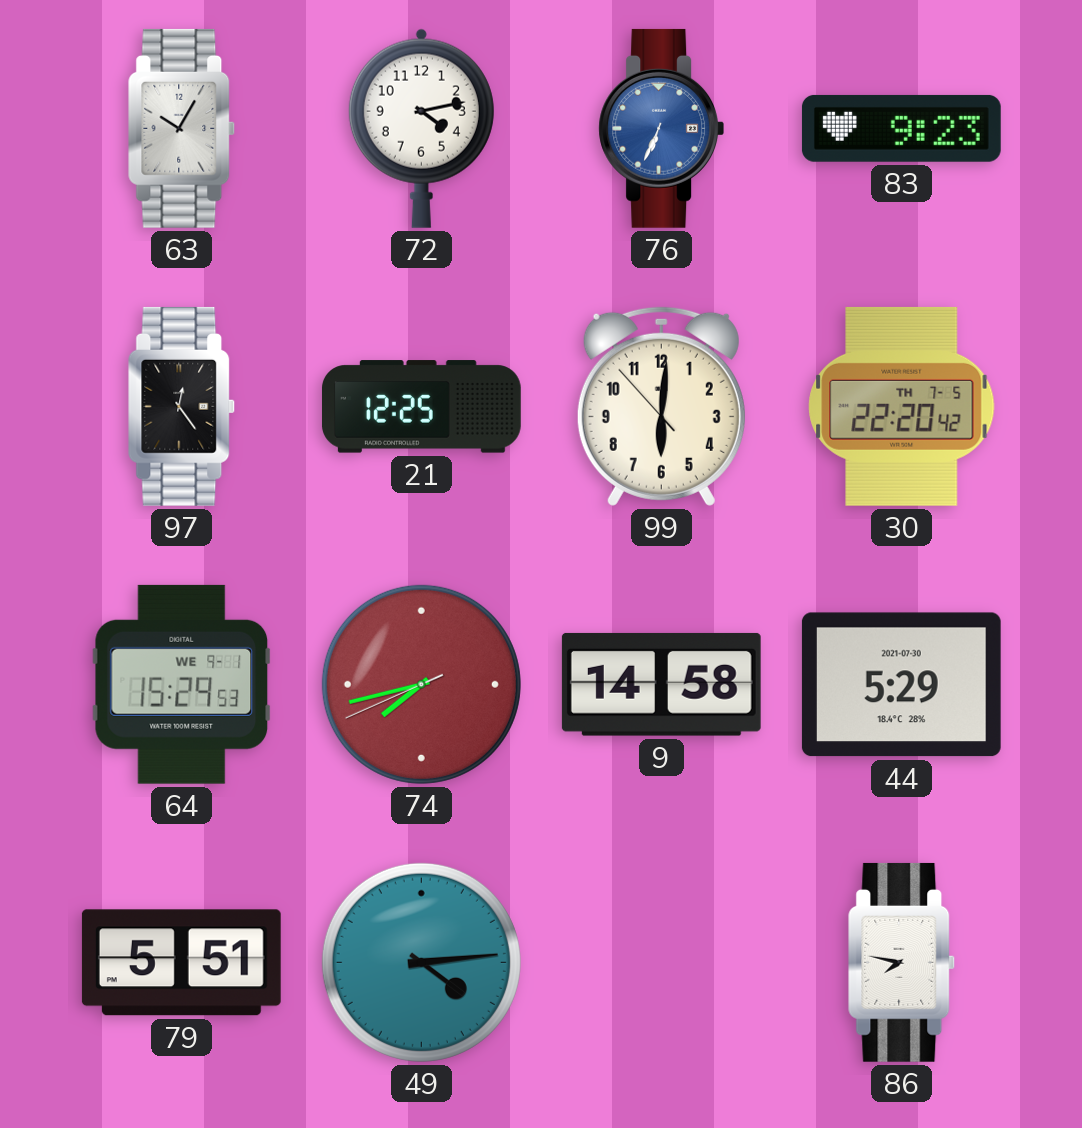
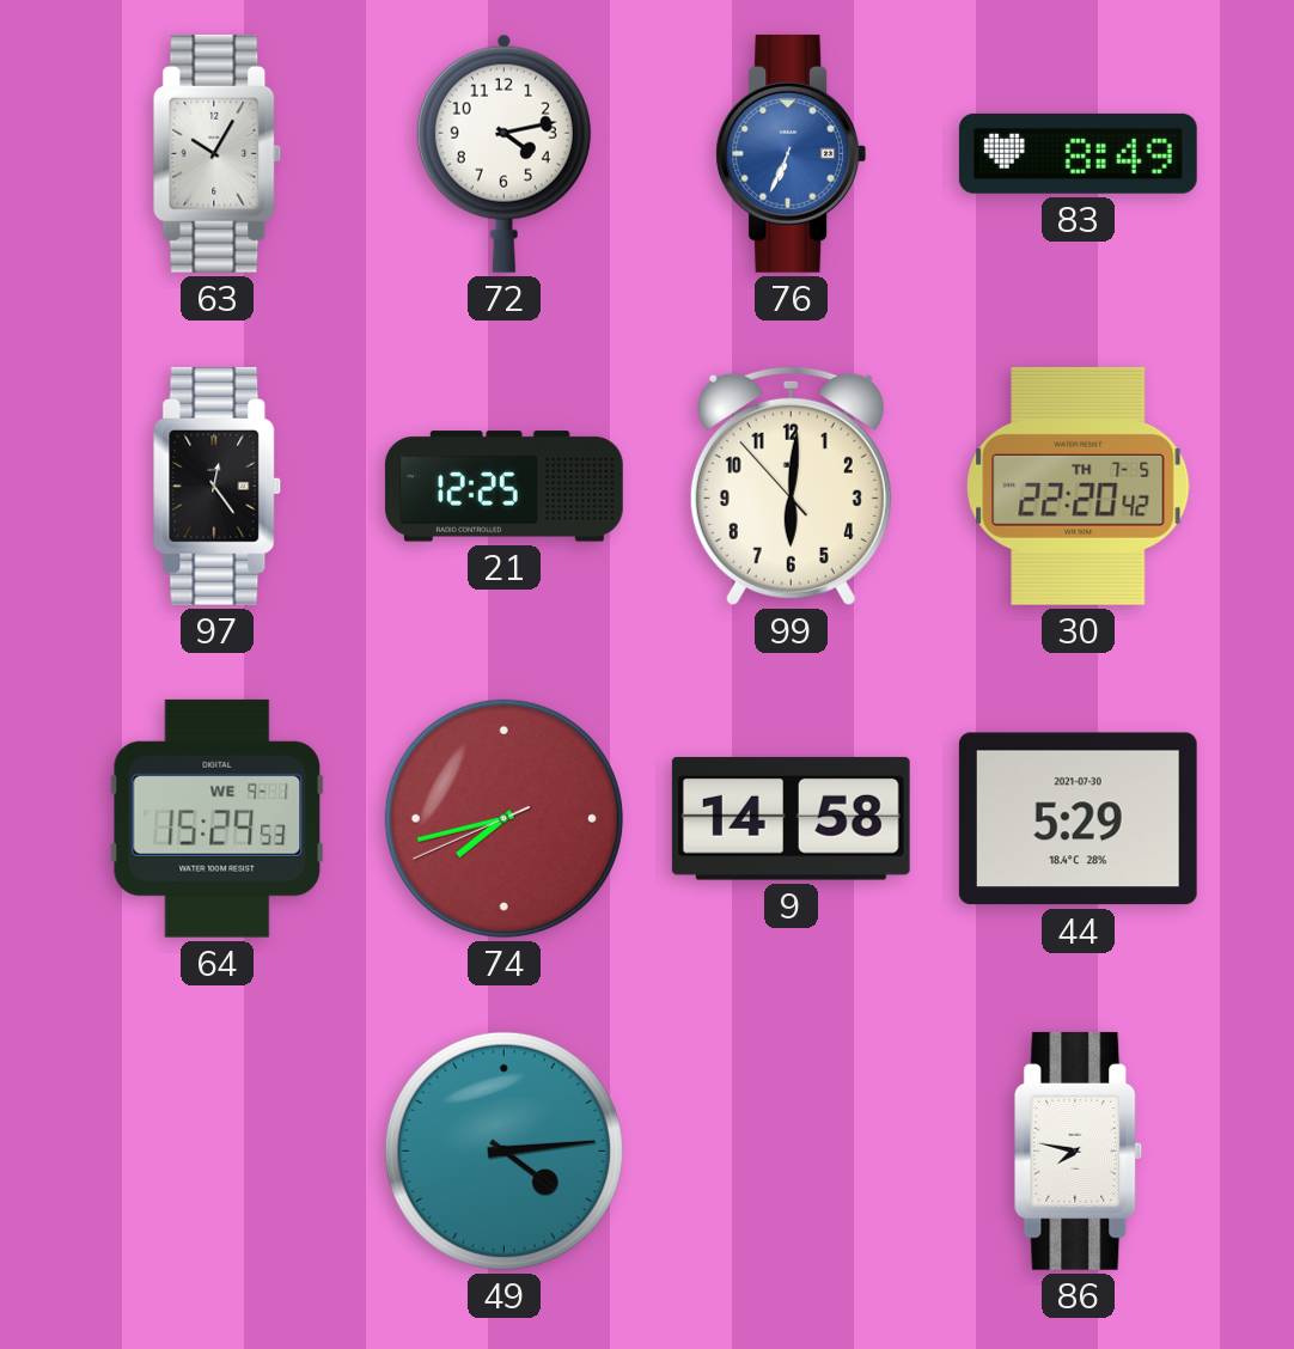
83: 9:23 -> 8:49
79: 5:51 -> none
